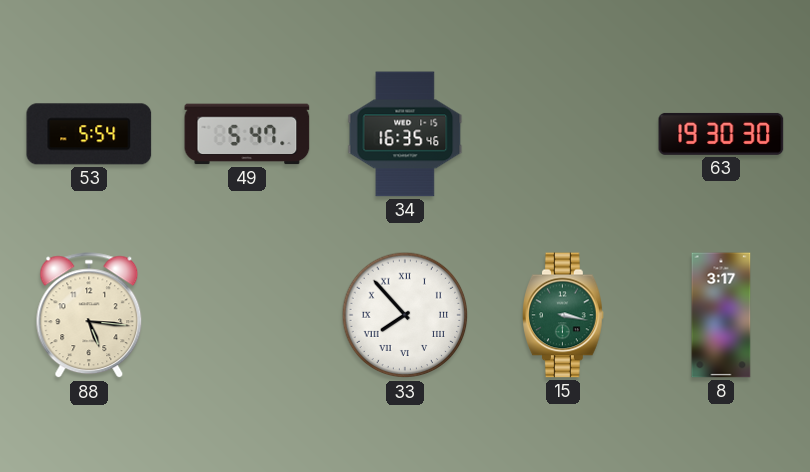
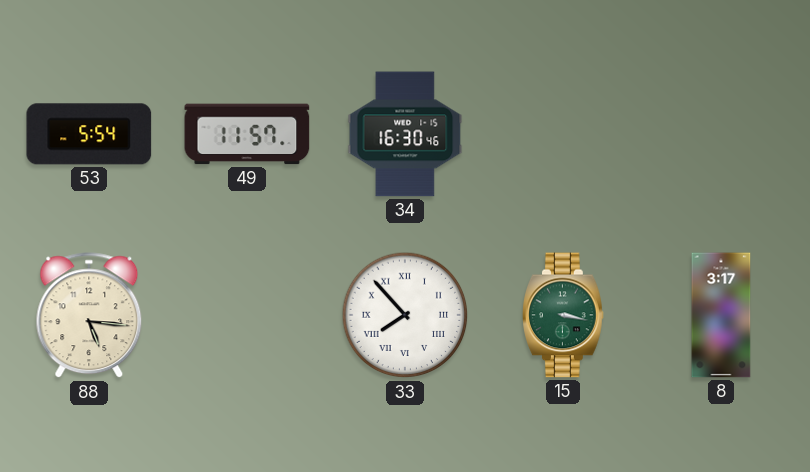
49: 5:47 -> 11:57
34: 16:35 -> 16:30
63: 19:30 -> none
